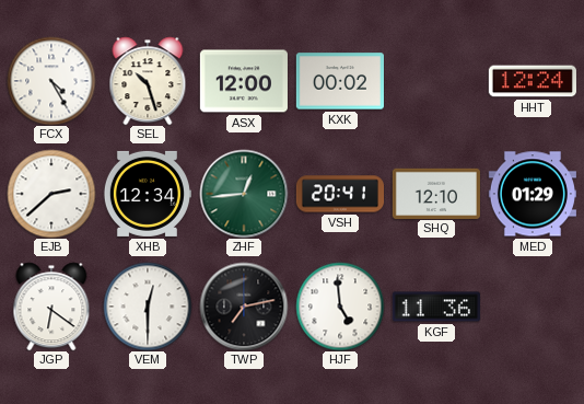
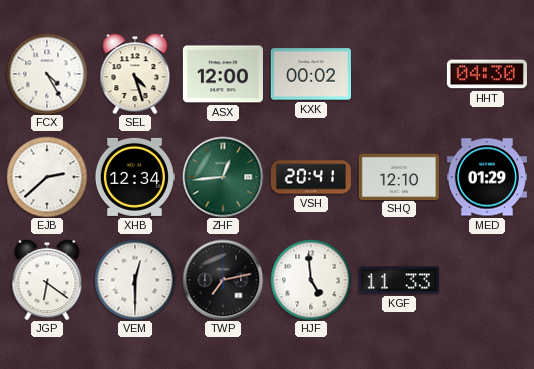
SEL: 10:27 -> 4:27
HHT: 12:24 -> 04:30
KGF: 11:36 -> 11:33
